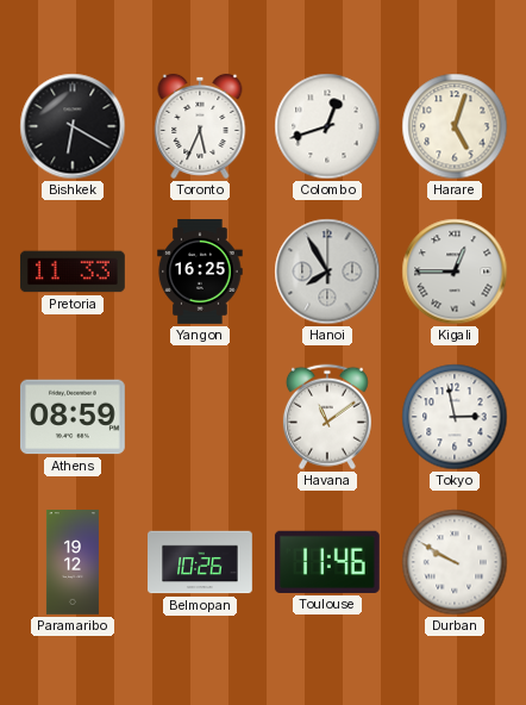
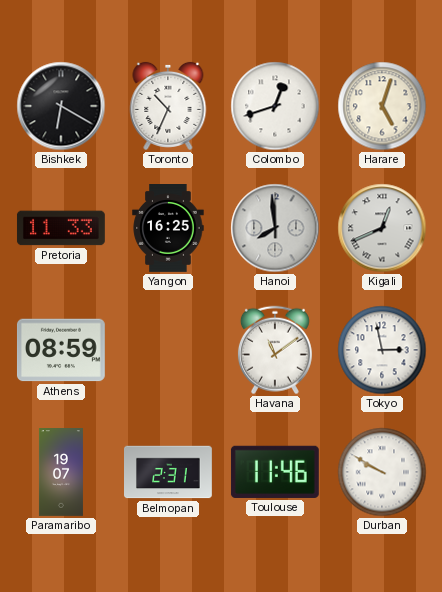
Toronto: 5:34 -> 10:34
Hanoi: 7:55 -> 7:59
Kigali: 12:45 -> 12:41
Paramaribo: 19:12 -> 19:07
Belmopan: 10:26 -> 2:31
